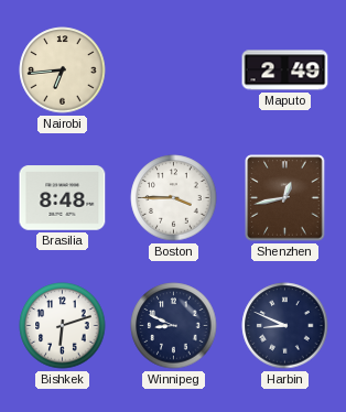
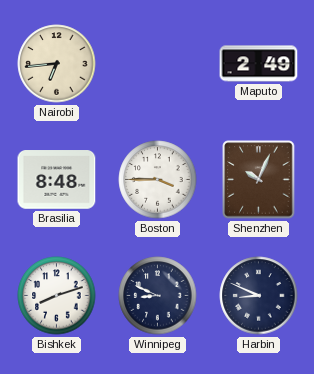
Shenzhen: 12:43 -> 10:04
Bishkek: 6:12 -> 8:12
